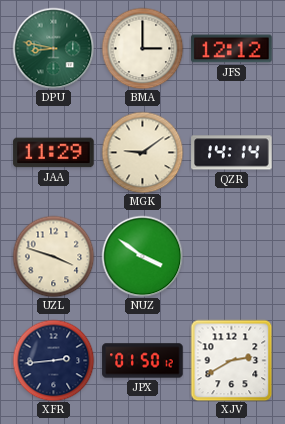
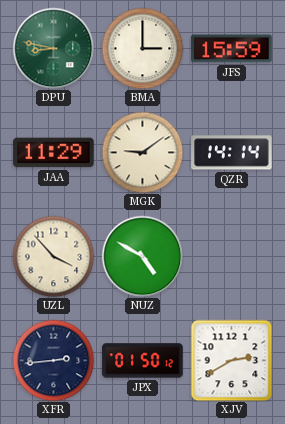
JFS: 12:12 -> 15:59
UZL: 3:48 -> 3:53
NUZ: 3:51 -> 4:50
